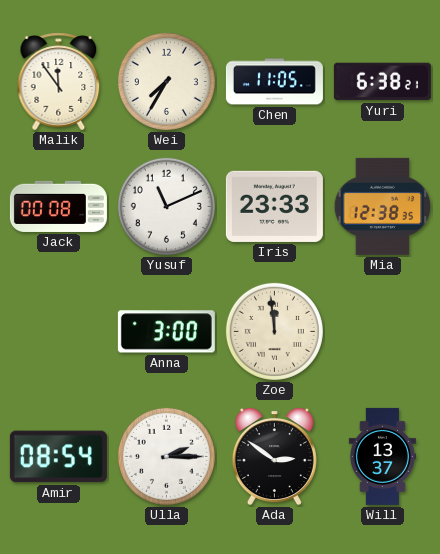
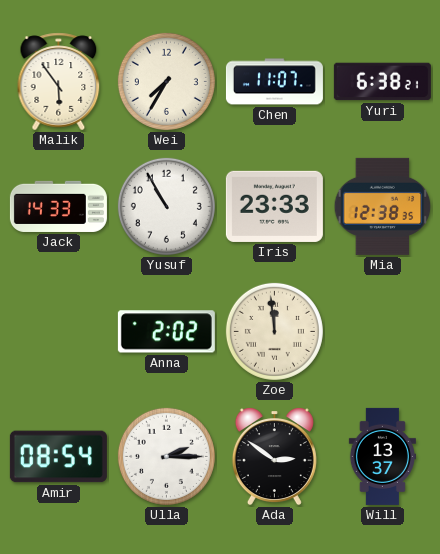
Malik: 11:54 -> 5:54
Chen: 11:05 -> 11:07
Jack: 00:08 -> 14:33
Yusuf: 11:11 -> 10:55
Anna: 3:00 -> 2:02
